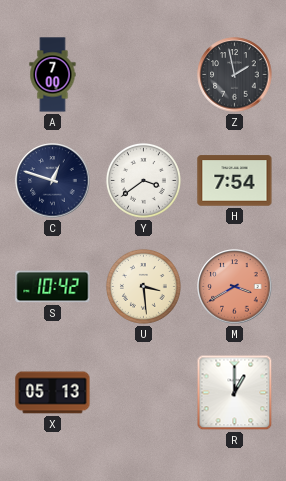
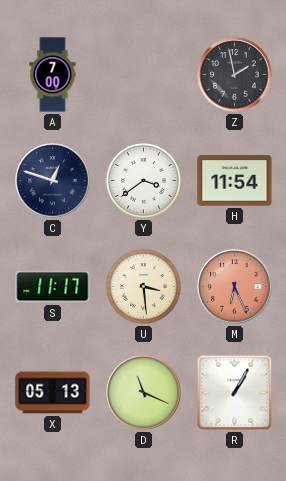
H: 7:54 -> 11:54
S: 10:42 -> 11:17
M: 3:40 -> 6:26
D: none -> 11:19
R: 1:00 -> 1:05
